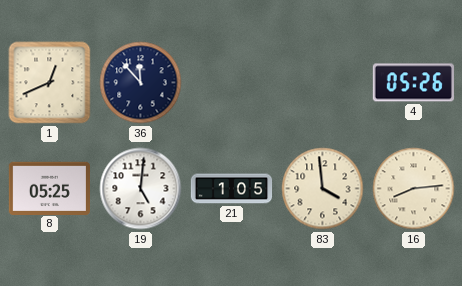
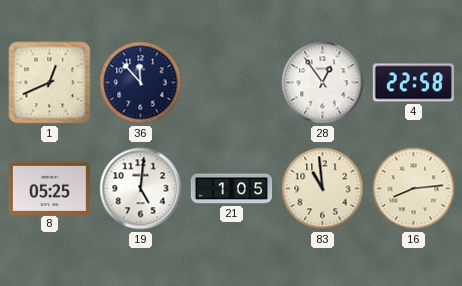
28: none -> 12:54
4: 05:26 -> 22:58
83: 3:59 -> 10:59
